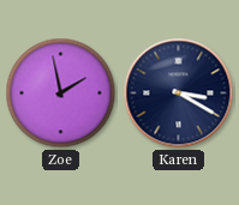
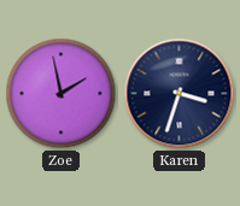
Karen: 3:20 -> 3:33
